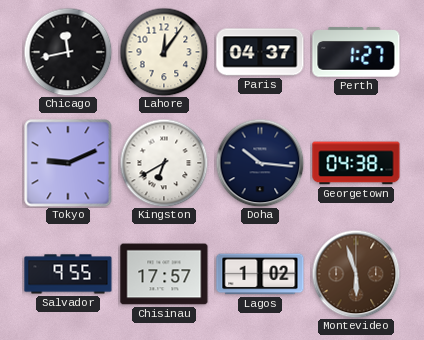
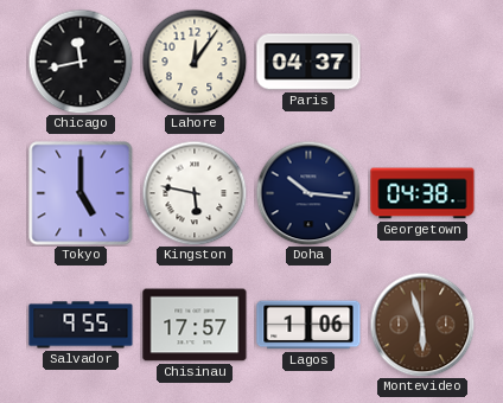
Perth: 1:27 -> none
Tokyo: 9:11 -> 5:00
Kingston: 6:40 -> 5:47
Lagos: 1:02 -> 1:06
